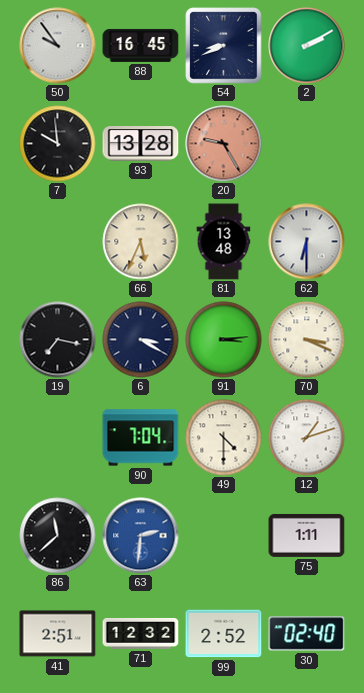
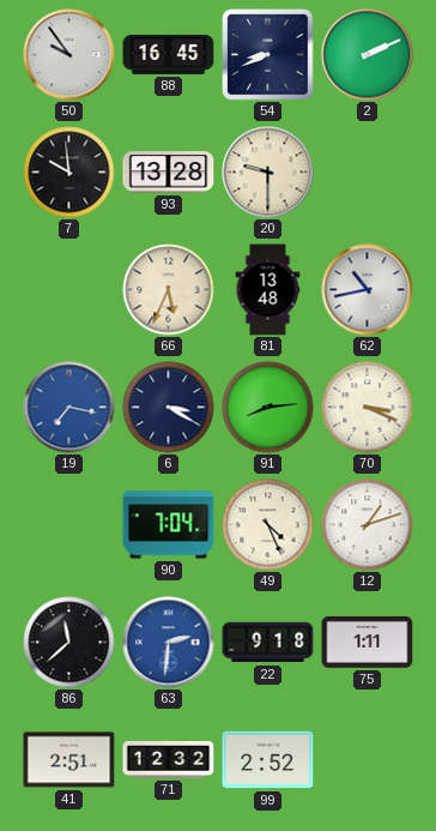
2: 2:10 -> 2:11
20: 9:25 -> 9:30
20 dial: salmon -> cream
62: 6:30 -> 10:43
19 dial: black -> blue
91: 3:14 -> 8:14
49: 4:30 -> 4:26
22: none -> 9:18
30: 02:40 -> none
